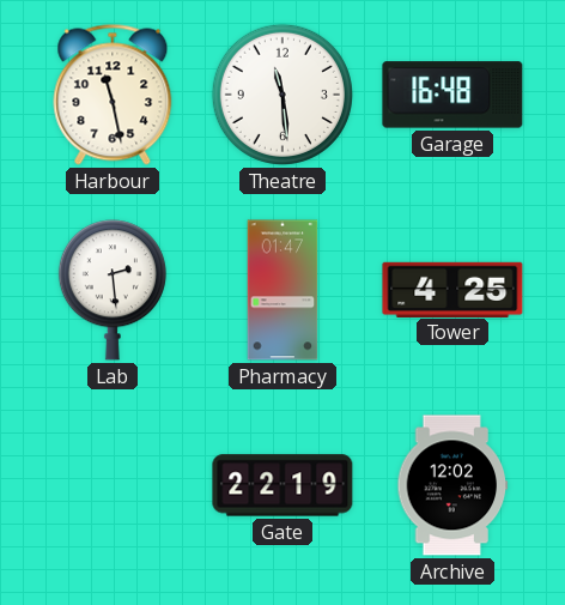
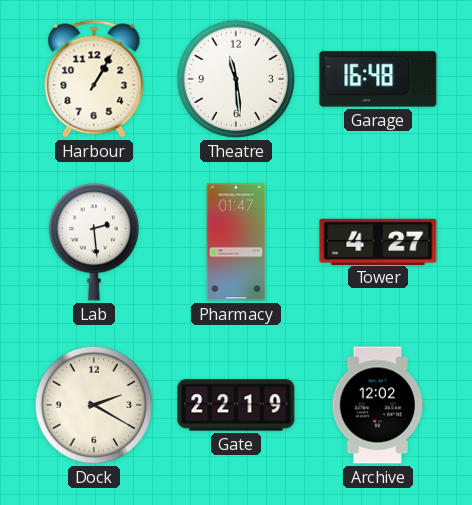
Harbour: 11:28 -> 1:05
Tower: 4:25 -> 4:27
Dock: none -> 2:20
